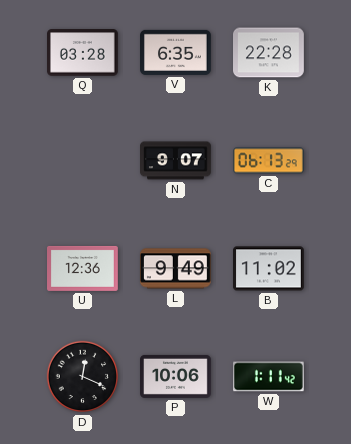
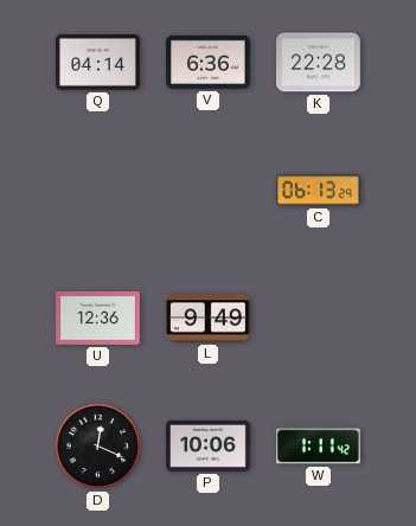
Q: 03:28 -> 04:14
V: 6:35 -> 6:36
N: 9:07 -> none
B: 11:02 -> none
